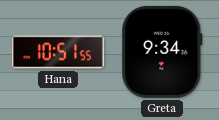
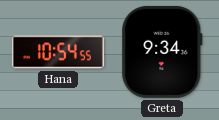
Hana: 10:51 -> 10:54
